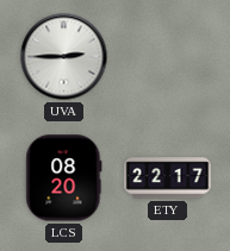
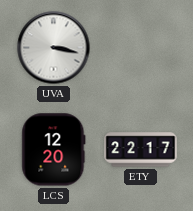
UVA: 2:45 -> 3:17
LCS: 08:20 -> 12:20
